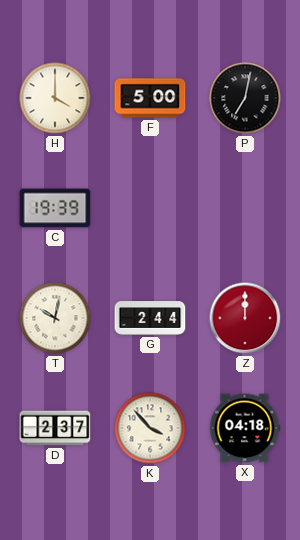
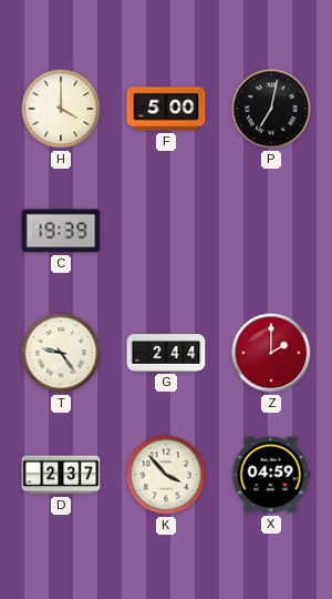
T: 10:02 -> 9:24
Z: 12:00 -> 2:00
X: 04:18 -> 04:59
